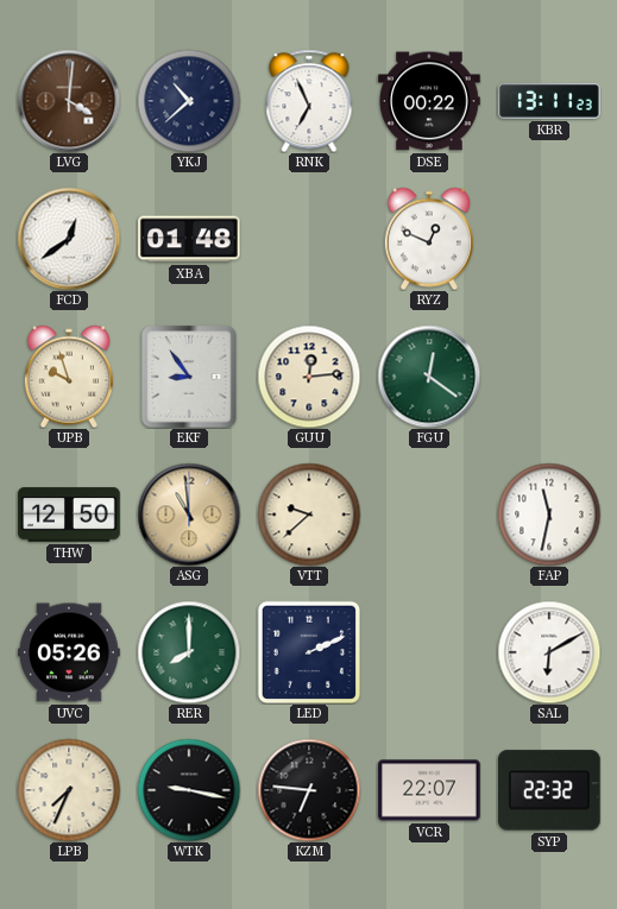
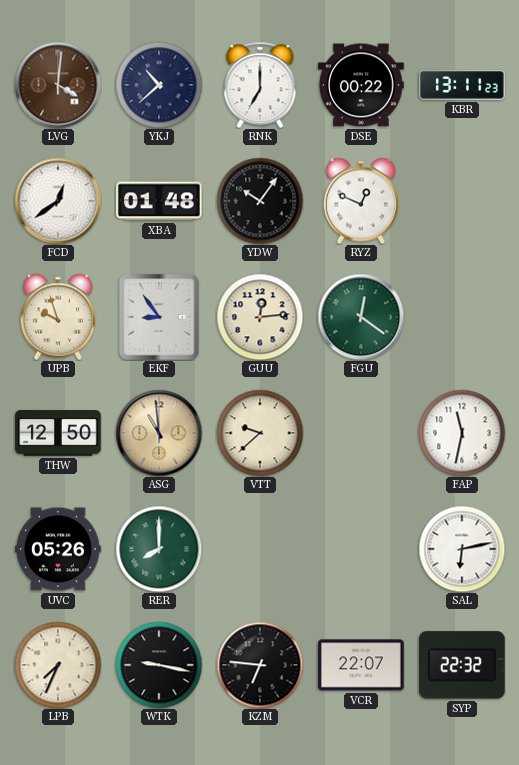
RNK: 6:56 -> 7:00
YDW: none -> 10:06
LED: 2:11 -> none
SAL: 6:10 -> 6:13
